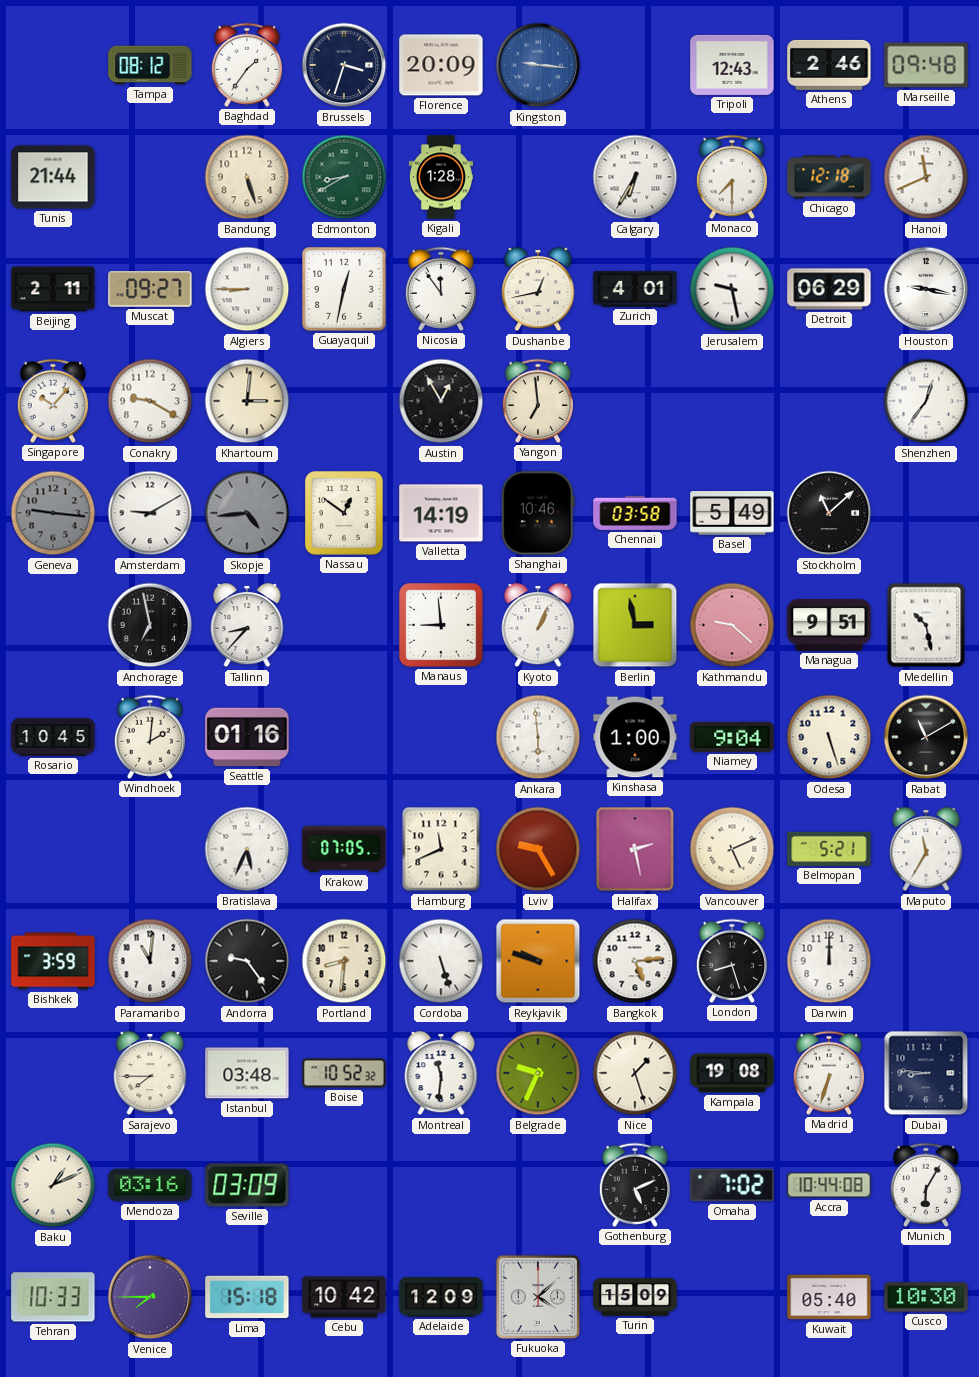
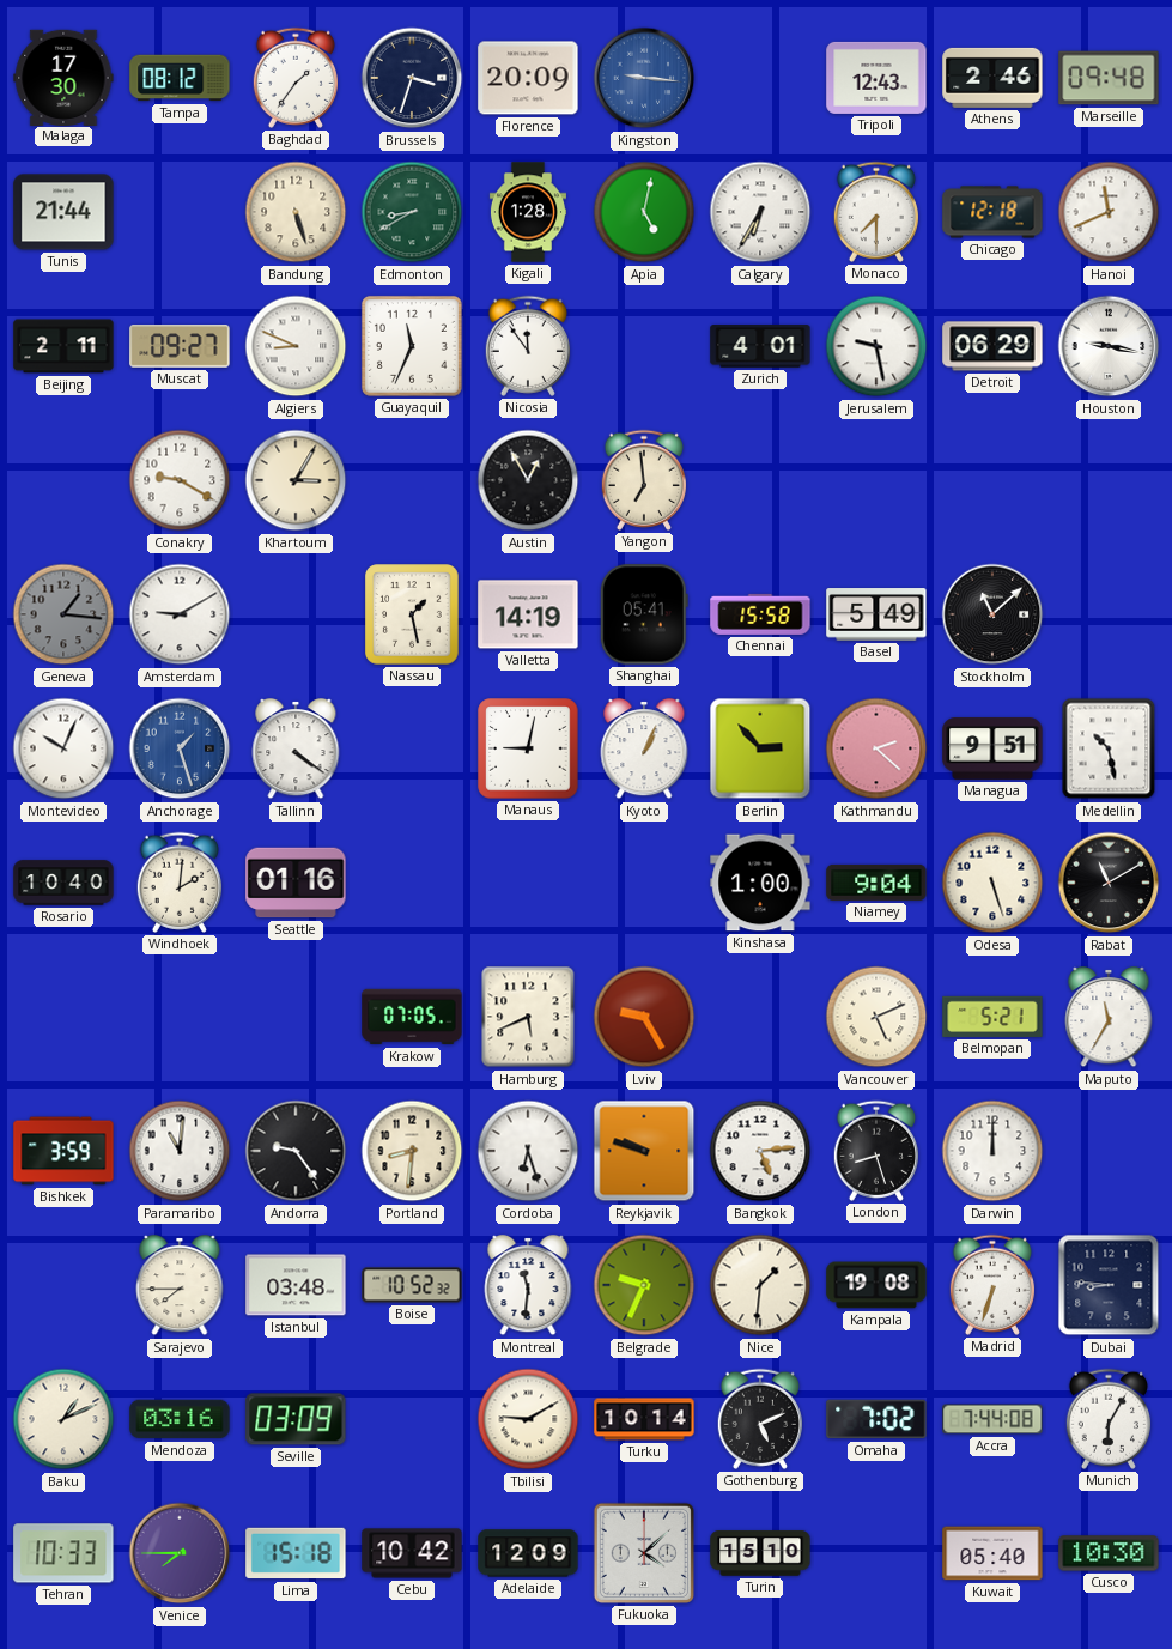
Malaga: none -> 17:30
Apia: none -> 5:02
Algiers: 8:45 -> 8:49
Guayaquil: 12:32 -> 11:34
Dushanbe: 12:43 -> none
Singapore: 10:07 -> none
Khartoum: 3:01 -> 3:05
Shenzhen: 12:36 -> none
Geneva: 9:16 -> 1:16
Skopje: 4:44 -> none
Nassau: 12:51 -> 1:28
Shanghai: 10:46 -> 05:41
Chennai: 03:58 -> 15:58
Montevideo: none -> 10:04
Anchorage: 6:58 -> 1:27
Anchorage dial: black -> blue
Tallinn: 8:37 -> 4:21
Manaus: 8:59 -> 9:02
Berlin: 2:58 -> 2:53
Kathmandu: 9:22 -> 2:22
Rosario: 10:45 -> 10:40
Ankara: 5:59 -> none
Bratislava: 5:34 -> none
Hamburg: 11:41 -> 5:41
Halifax: 2:28 -> none
Cordoba: 5:27 -> 6:27
Nice: 1:27 -> 1:31
Tbilisi: none -> 9:10
Turku: none -> 10:14
Accra: 10:44 -> 7:44
Turin: 15:09 -> 15:10
